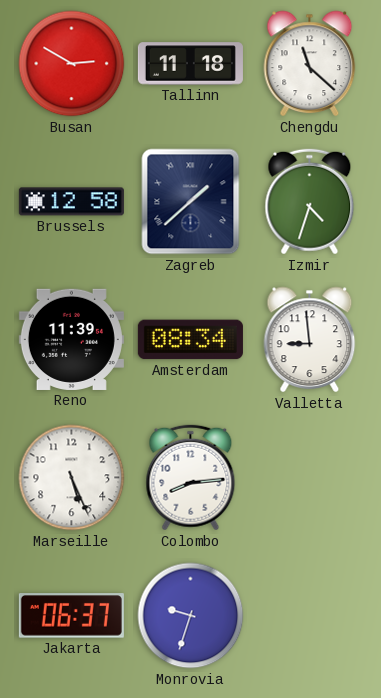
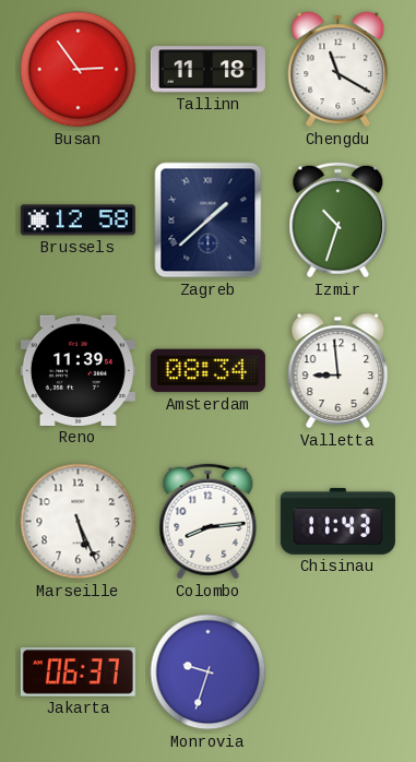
Busan: 2:50 -> 2:54
Chengdu: 11:22 -> 11:20
Izmir: 4:33 -> 10:33
Chisinau: none -> 11:43
